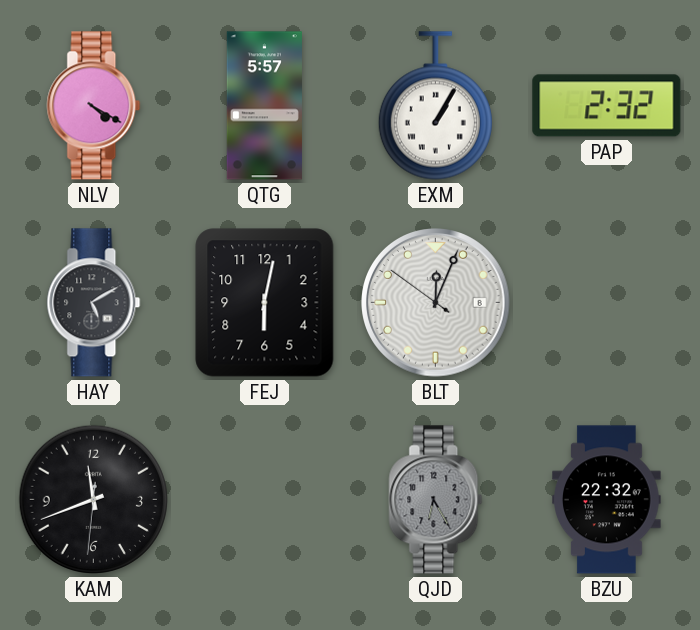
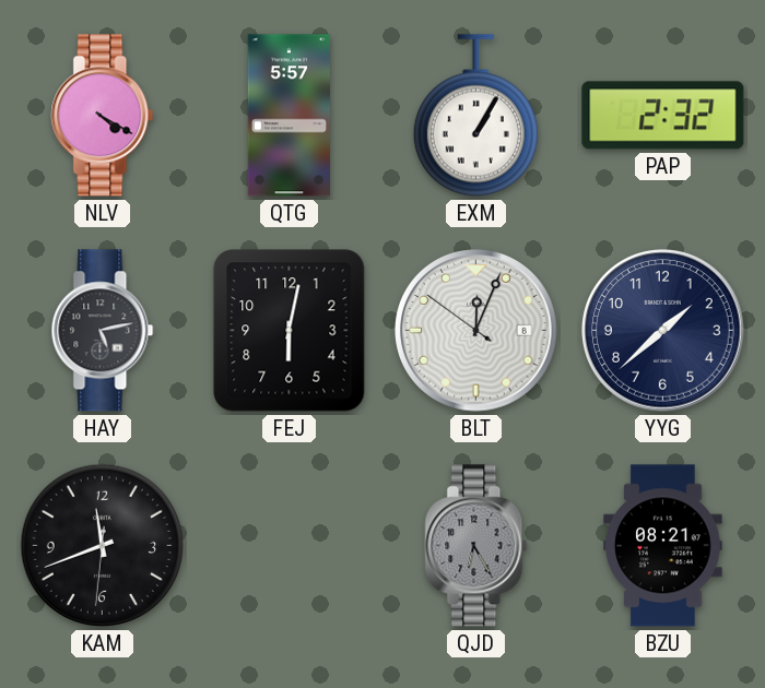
HAY: 5:10 -> 5:13
YYG: none -> 1:38
BZU: 22:32 -> 08:21
